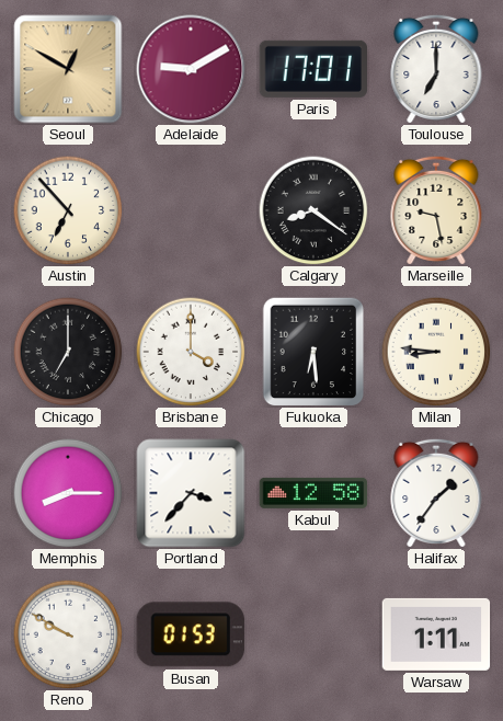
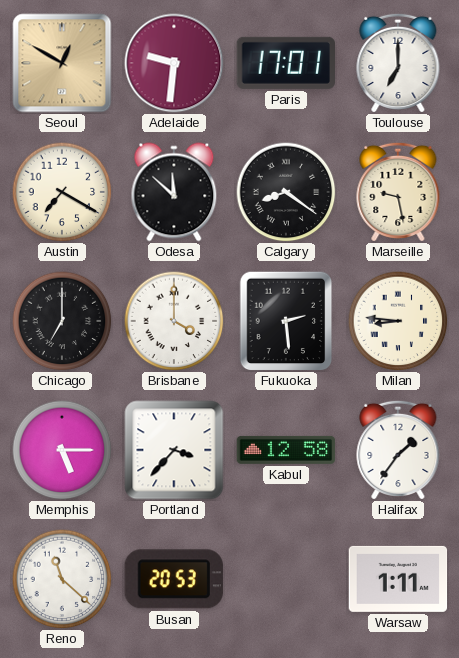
Adelaide: 9:10 -> 9:31
Austin: 6:53 -> 7:20
Odesa: none -> 11:52
Fukuoka: 6:29 -> 2:29
Memphis: 8:15 -> 5:15
Reno: 9:50 -> 11:22
Busan: 01:53 -> 20:53
